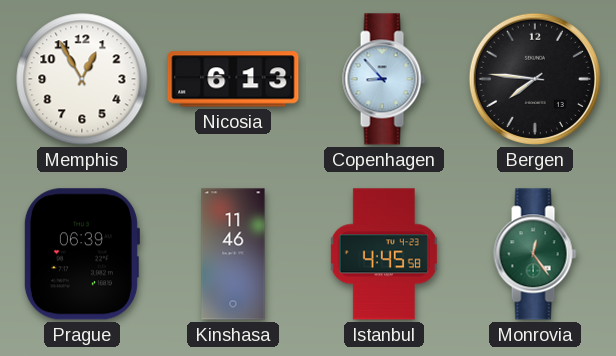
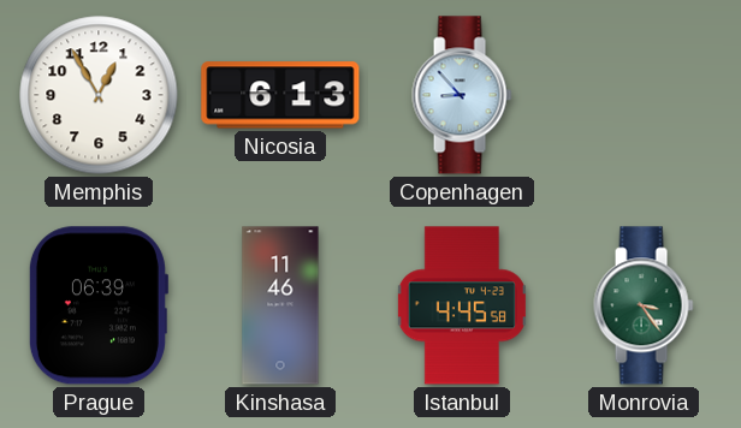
Bergen: 7:46 -> none
Monrovia: 12:24 -> 3:24
